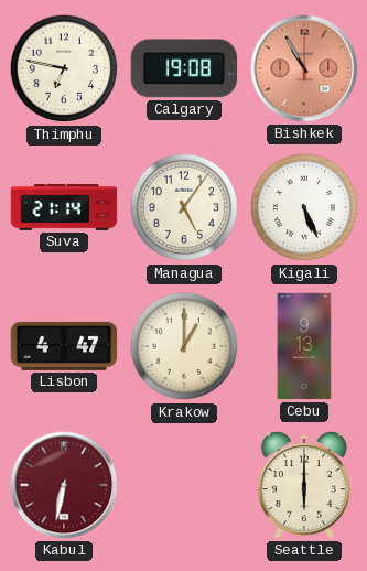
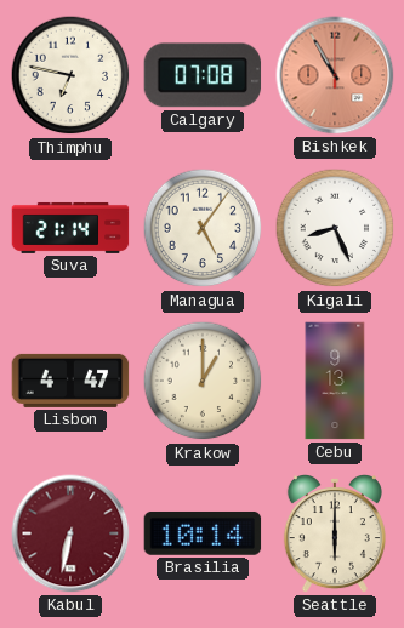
Calgary: 19:08 -> 07:08
Kigali: 5:26 -> 8:26
Brasilia: none -> 10:14
